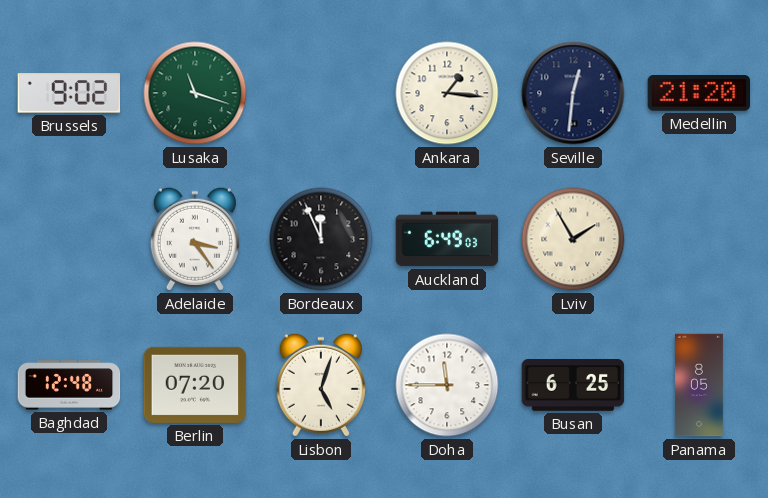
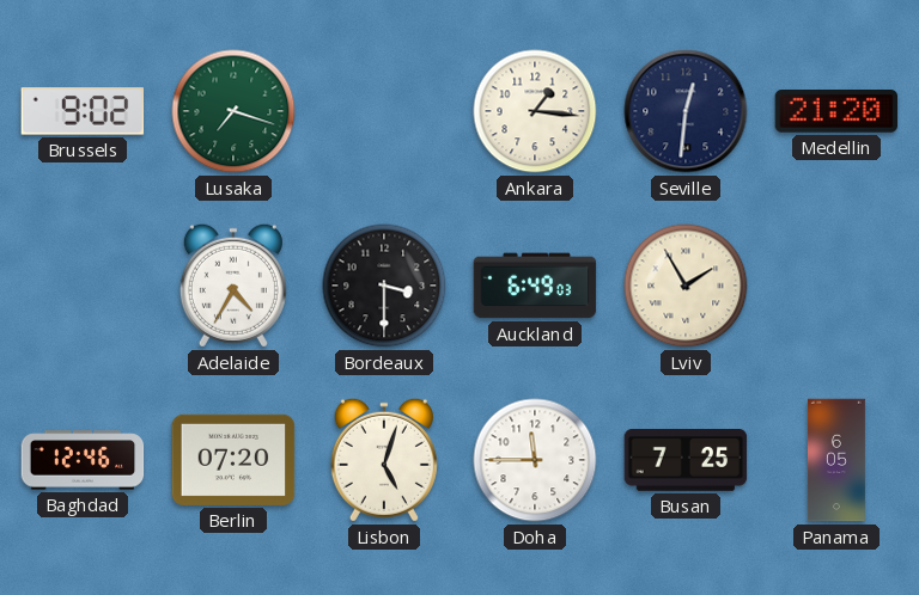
Lusaka: 11:18 -> 7:18
Adelaide: 3:24 -> 4:35
Bordeaux: 11:56 -> 3:30
Baghdad: 12:48 -> 12:46
Busan: 6:25 -> 7:25
Panama: 8:05 -> 6:05
